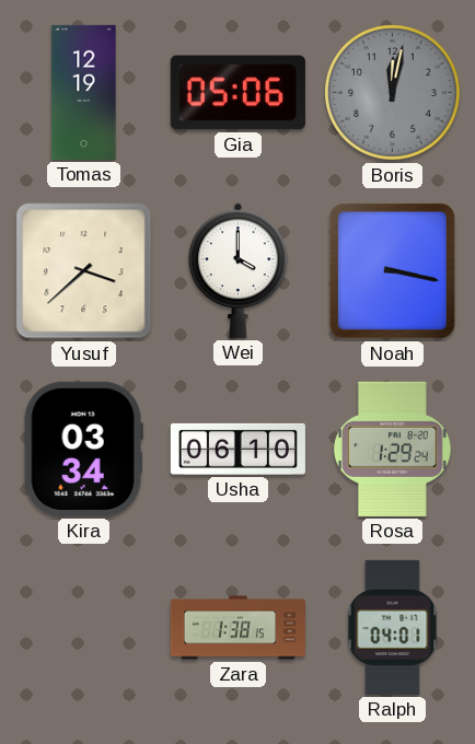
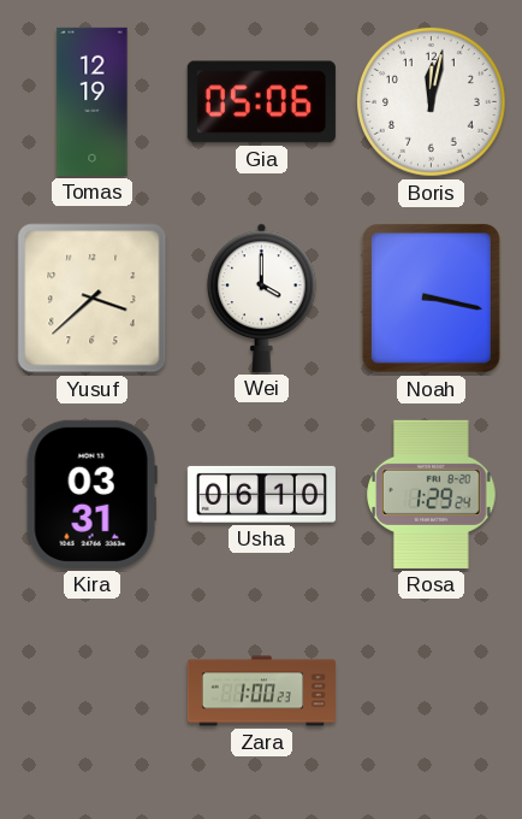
Boris dial: grey -> white
Kira: 03:34 -> 03:31
Zara: 1:38 -> 1:00
Ralph: 04:01 -> none
